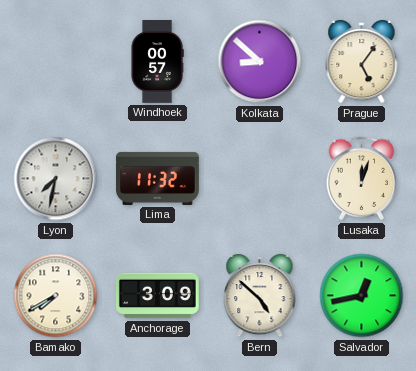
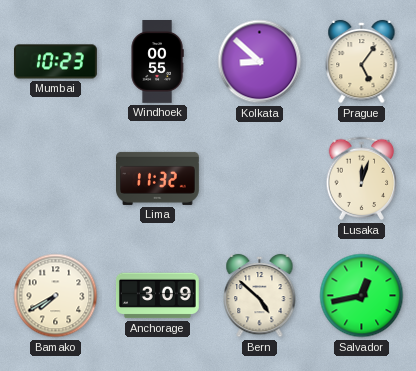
Mumbai: none -> 10:23
Windhoek: 00:57 -> 00:55
Lyon: 7:32 -> none
